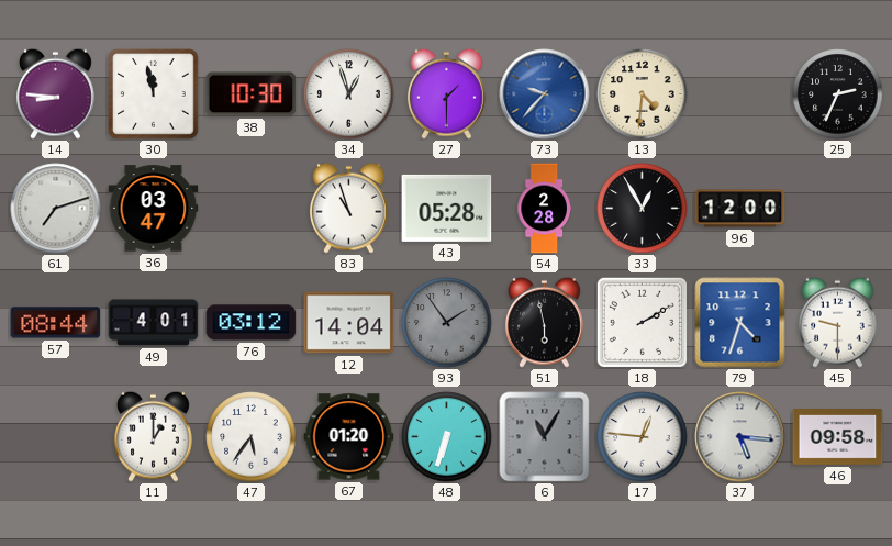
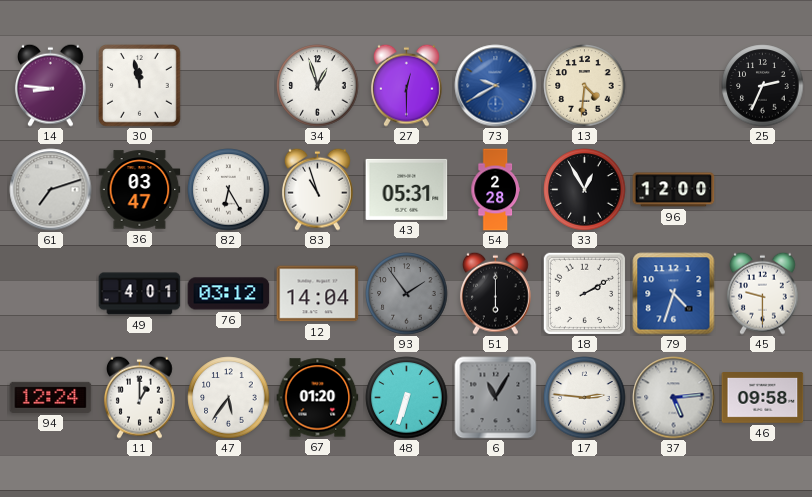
38: 10:30 -> none
27: 1:30 -> 12:30
73: 9:37 -> 9:40
82: none -> 6:25
43: 05:28 -> 05:31
57: 08:44 -> none
51: 5:58 -> 6:00
94: none -> 12:24
17: 12:46 -> 2:46
37: 5:16 -> 5:14
